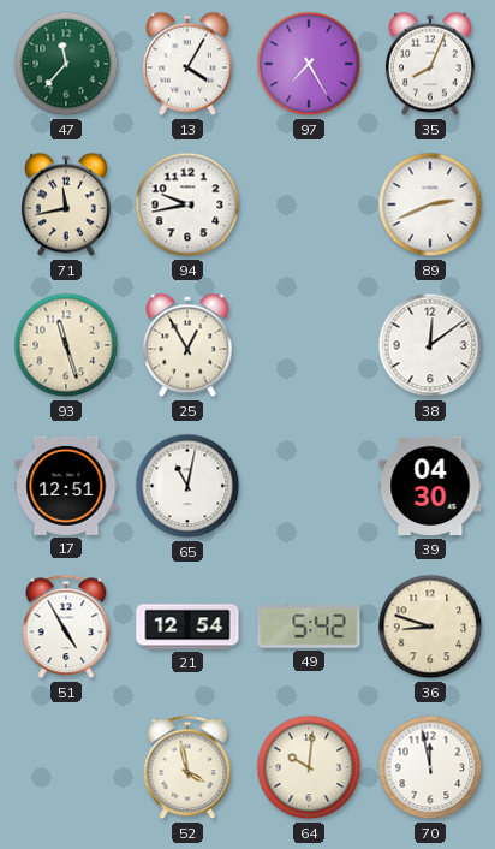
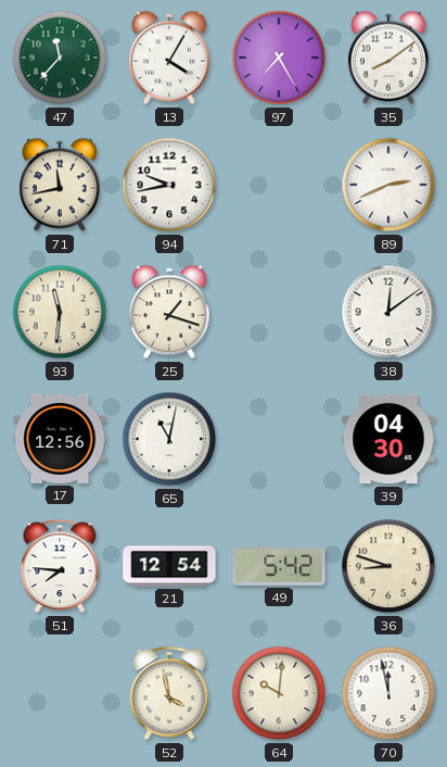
35: 8:04 -> 8:09
93: 11:27 -> 11:31
25: 12:55 -> 1:18
17: 12:51 -> 12:56
51: 4:55 -> 7:46
